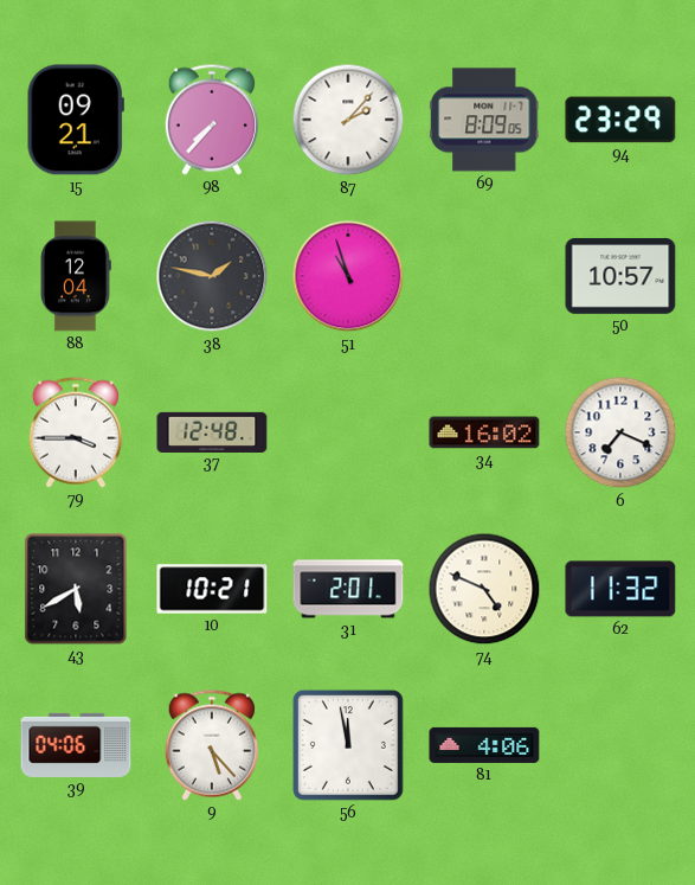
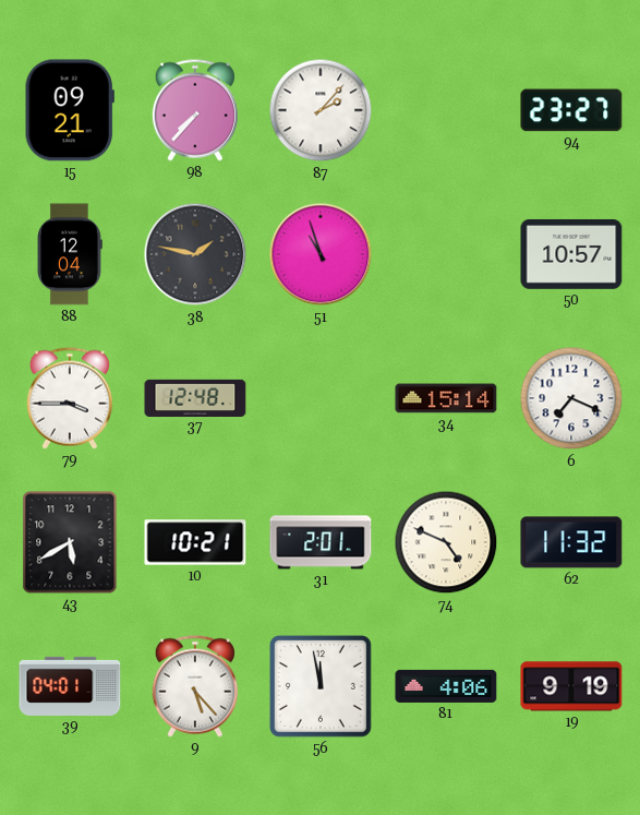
69: 8:09 -> none
94: 23:29 -> 23:27
34: 16:02 -> 15:14
39: 04:06 -> 04:01
19: none -> 9:19
